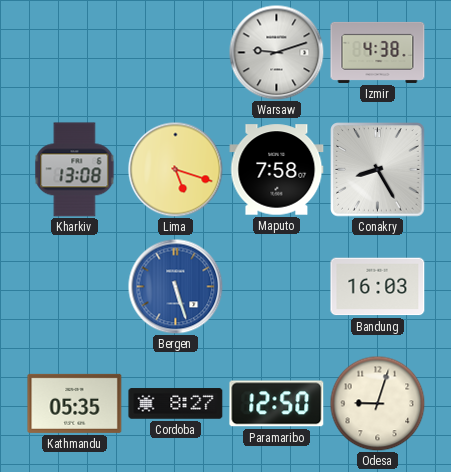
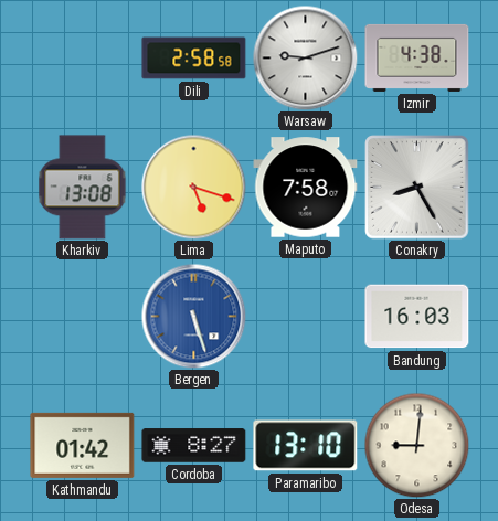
Dili: none -> 2:58
Kathmandu: 05:35 -> 01:42
Paramaribo: 12:50 -> 13:10
Odesa: 9:03 -> 9:01
